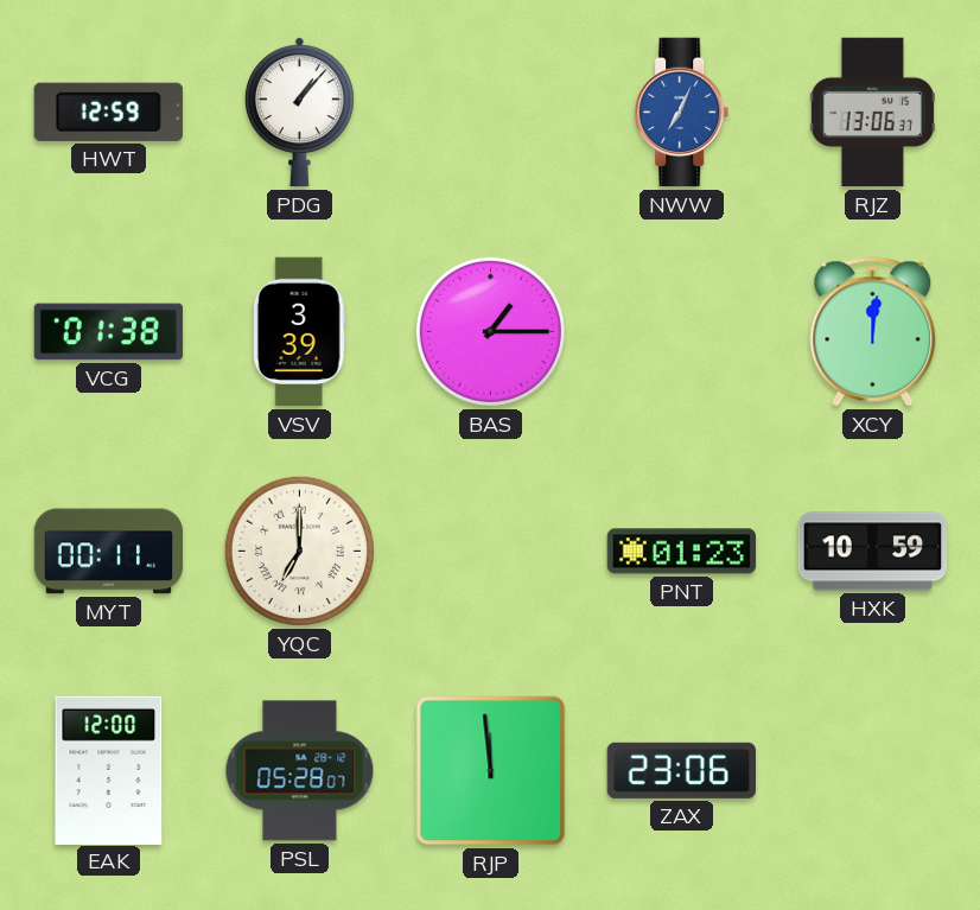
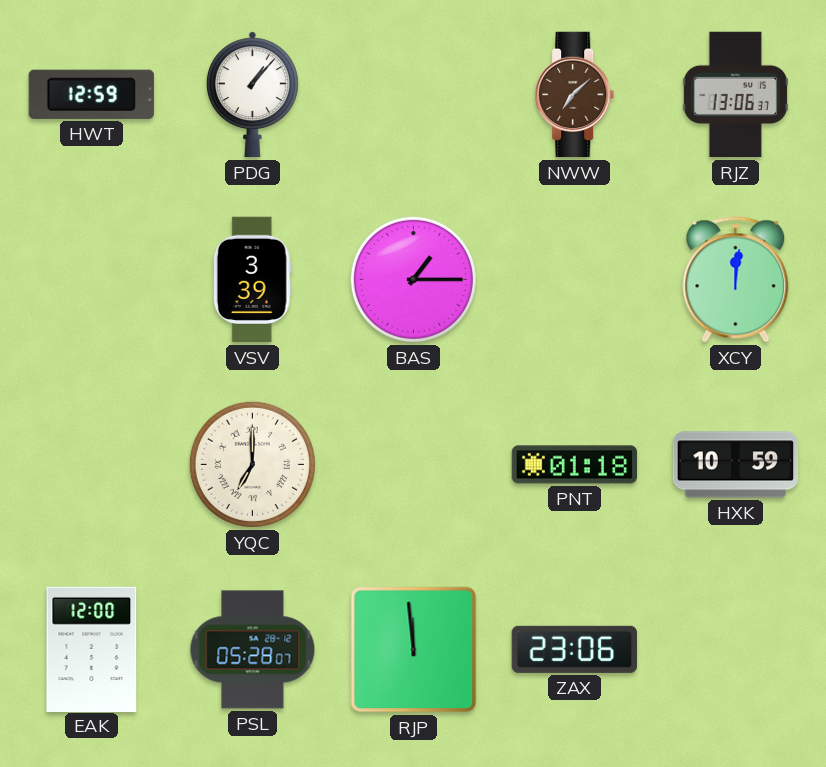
NWW: 7:04 -> 7:08
NWW dial: blue -> brown
VCG: 01:38 -> none
MYT: 00:11 -> none
PNT: 01:23 -> 01:18
